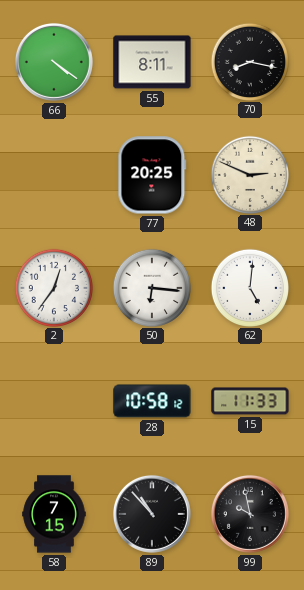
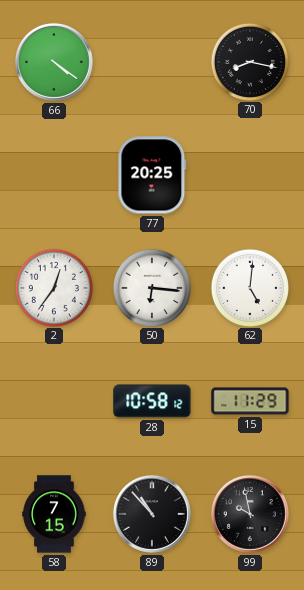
55: 8:11 -> none
48: 2:49 -> none
15: 11:33 -> 11:29
